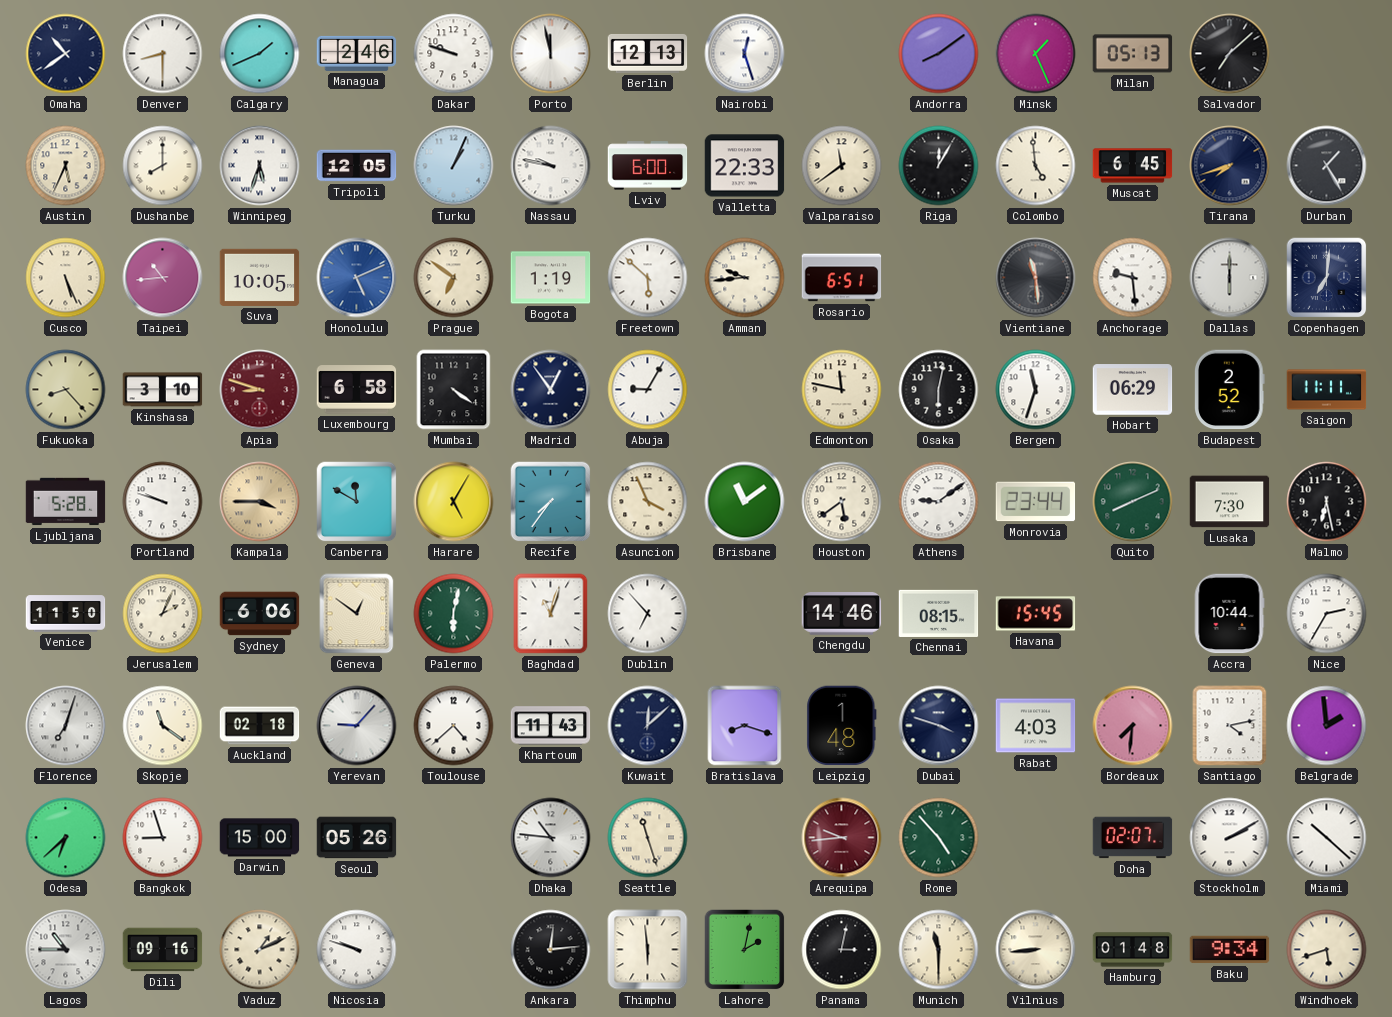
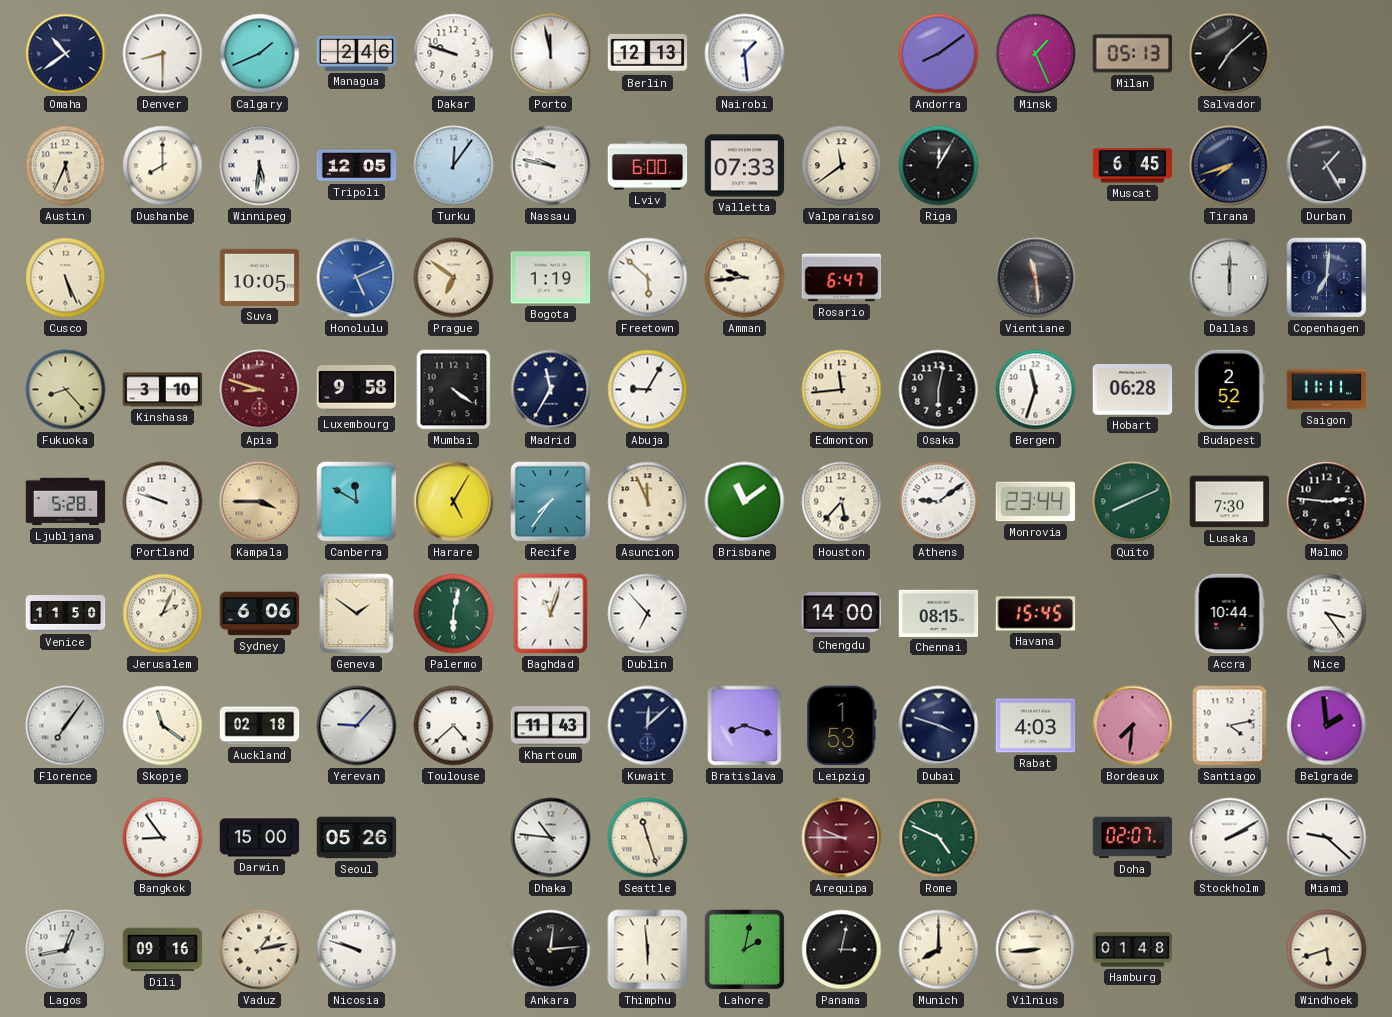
Nairobi: 12:27 -> 1:29
Winnipeg: 5:33 -> 5:31
Turku: 1:04 -> 12:06
Valletta: 22:33 -> 07:33
Colombo: 4:59 -> none
Taipei: 10:44 -> none
Rosario: 6:51 -> 6:47
Anchorage: 9:29 -> none
Luxembourg: 6:58 -> 9:58
Madrid: 12:54 -> 11:35
Edmonton: 11:47 -> 11:44
Hobart: 06:29 -> 06:28
Asuncion: 3:56 -> 11:56
Houston: 5:39 -> 5:37
Malmo: 6:28 -> 2:46
Geneva: 12:51 -> 1:51
Chengdu: 14:46 -> 14:00
Nice: 2:35 -> 3:24
Florence: 7:03 -> 7:06
Leipzig: 1:48 -> 1:53
Odesa: 6:38 -> none
Bangkok: 8:57 -> 8:54
Arequipa: 9:44 -> 9:45
Rome: 4:53 -> 4:49
Miami: 10:22 -> 9:22
Lagos: 10:45 -> 12:43
Vaduz: 1:11 -> 1:13
Munich: 11:30 -> 8:00
Baku: 9:34 -> none
